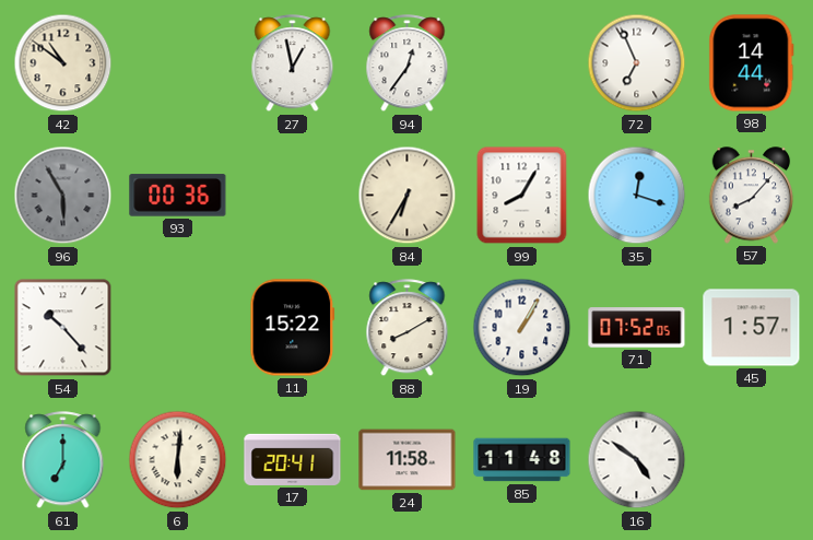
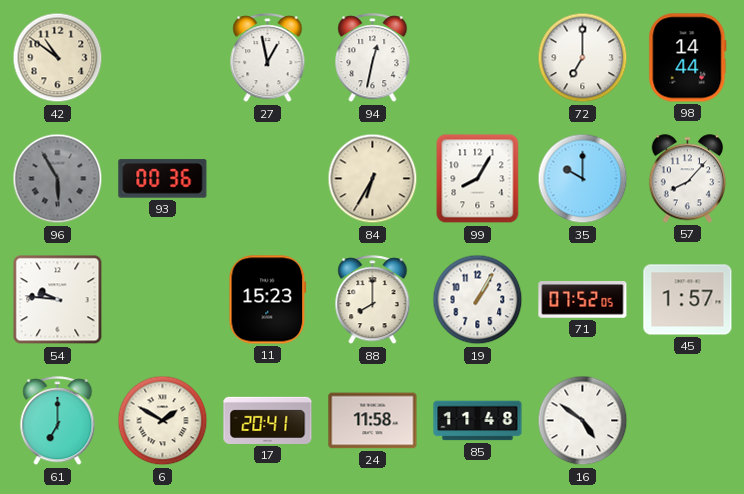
94: 12:36 -> 12:32
72: 6:56 -> 7:00
35: 12:18 -> 10:00
54: 10:23 -> 9:46
11: 15:22 -> 15:23
88: 8:10 -> 8:00
6: 6:01 -> 1:50
